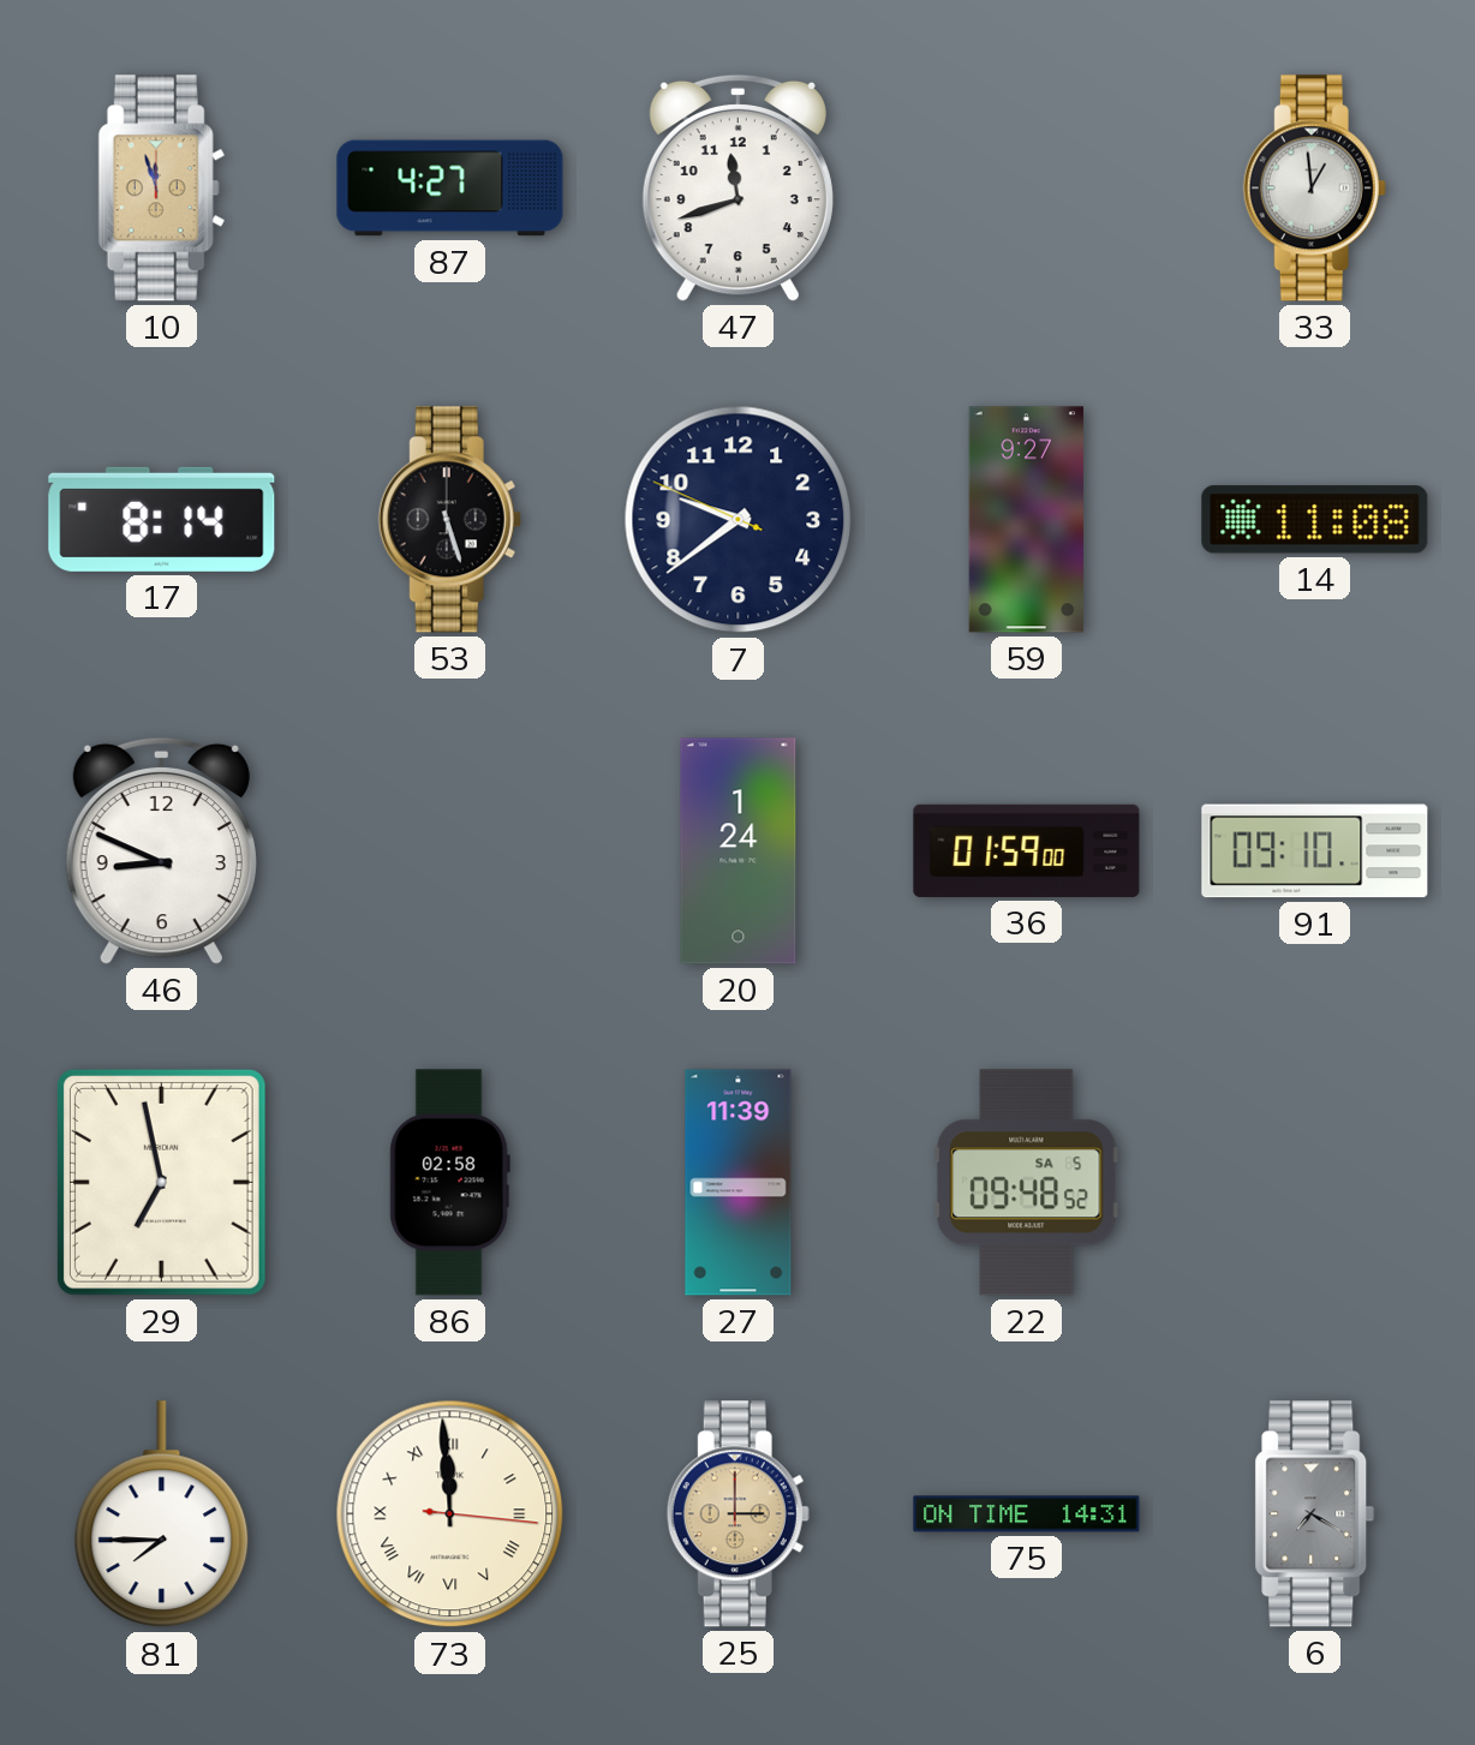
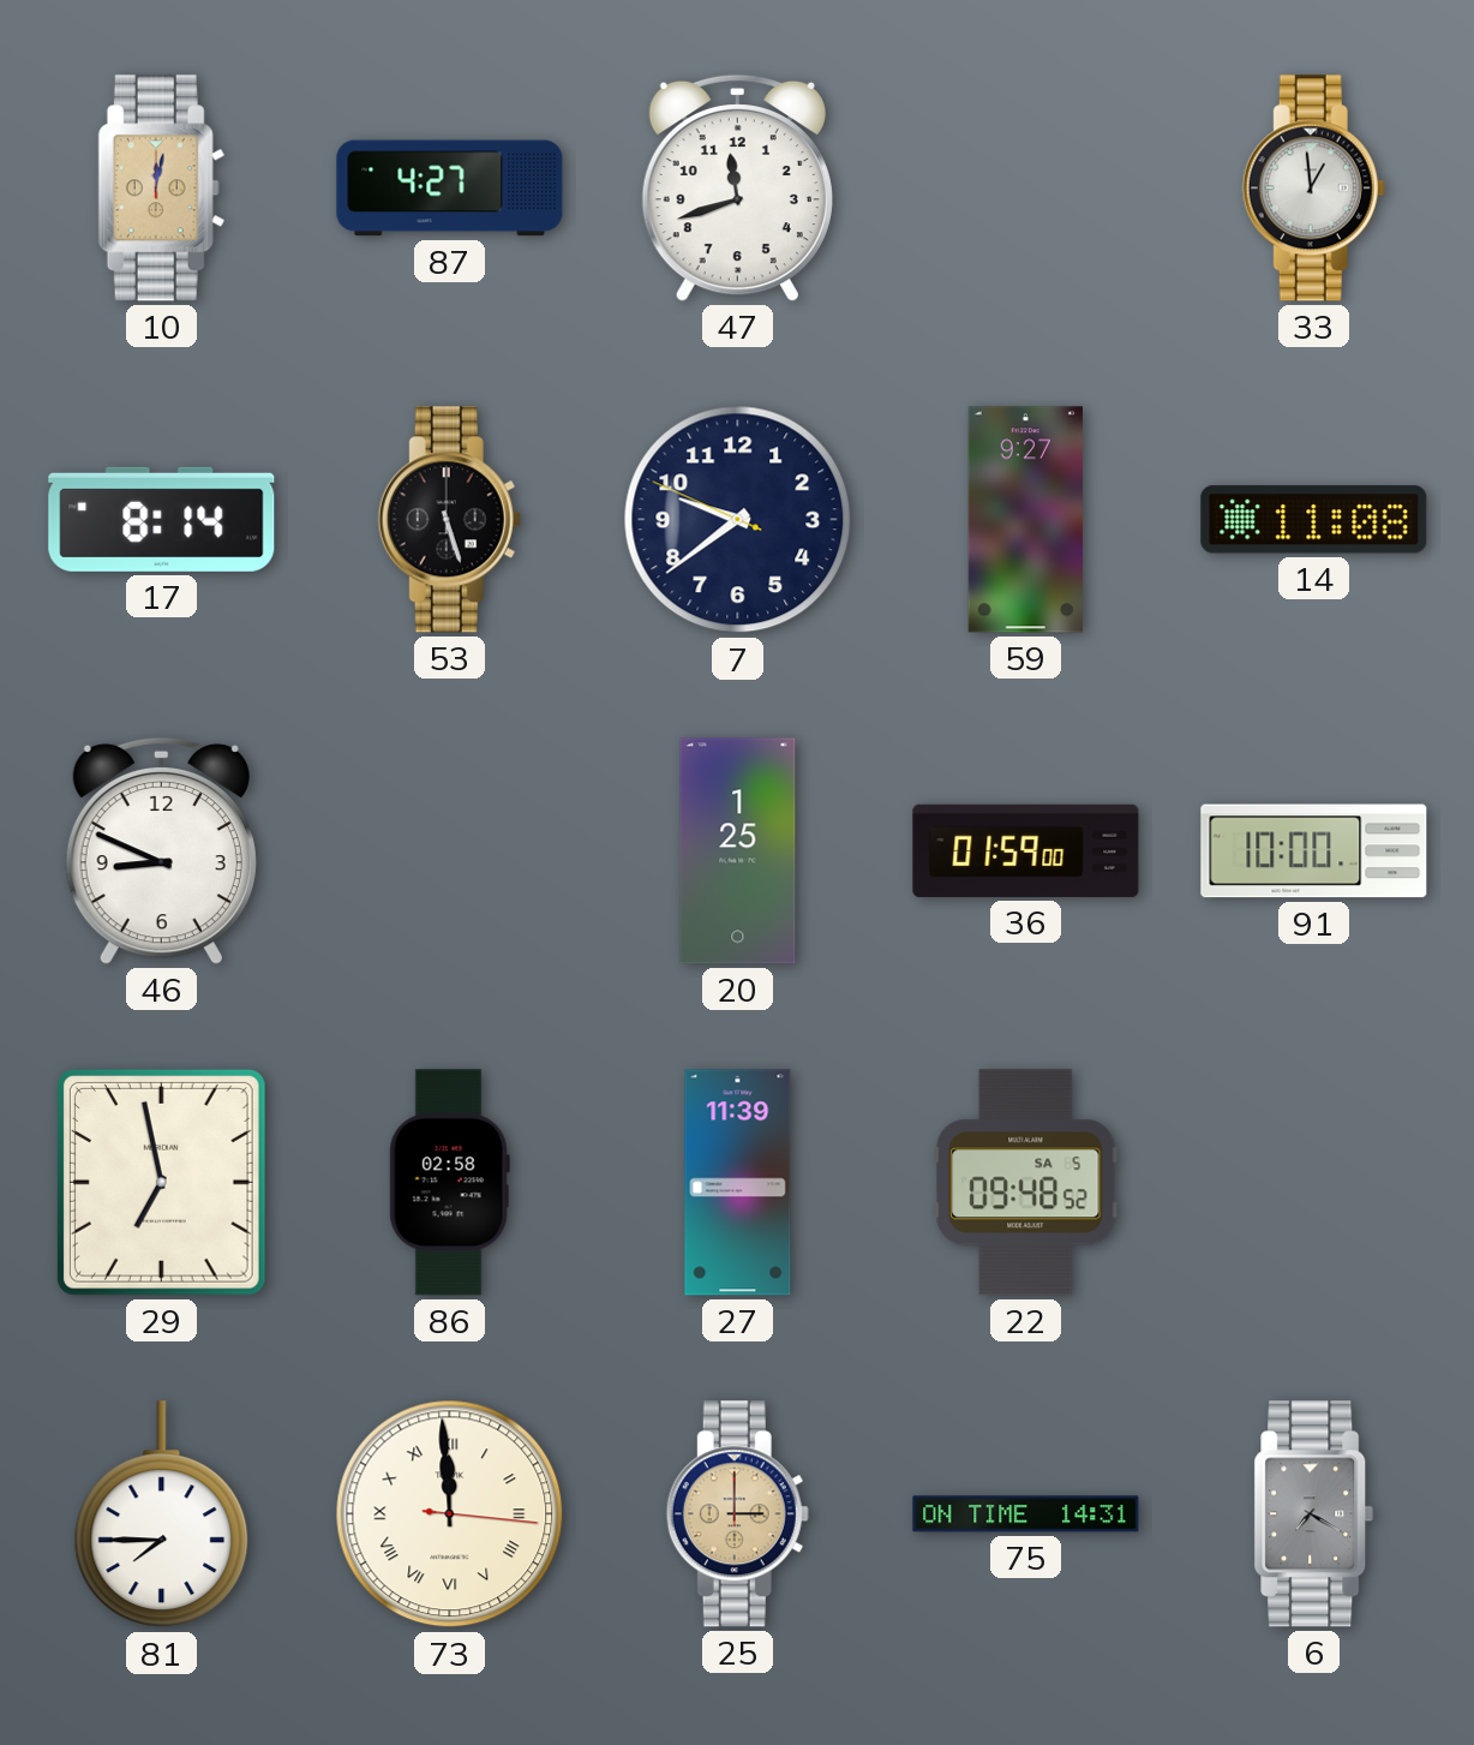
10: 11:57 -> 12:02
20: 1:24 -> 1:25
91: 09:10 -> 10:00
